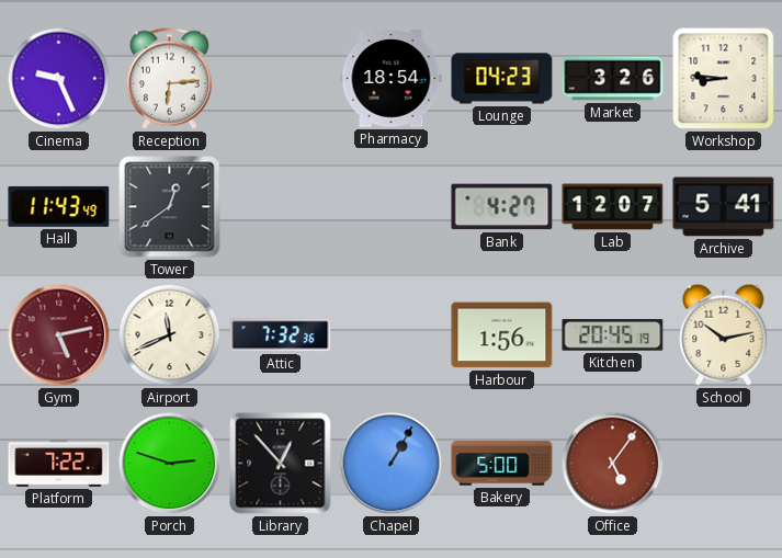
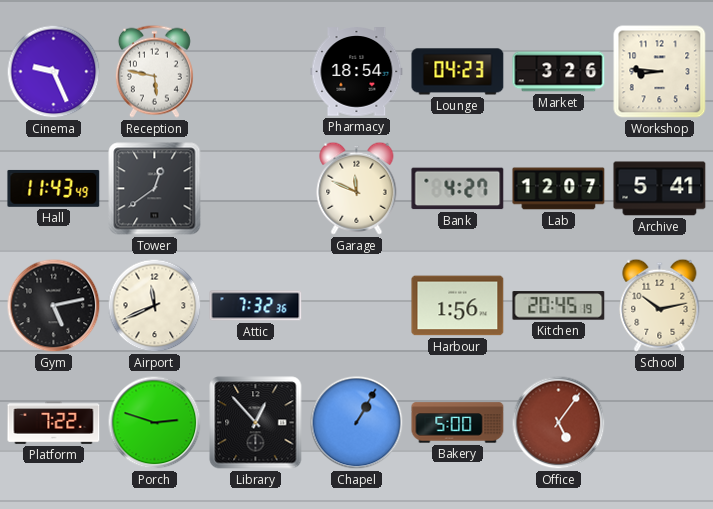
Reception: 6:14 -> 5:47
Garage: none -> 11:49
Gym dial: burgundy -> black
